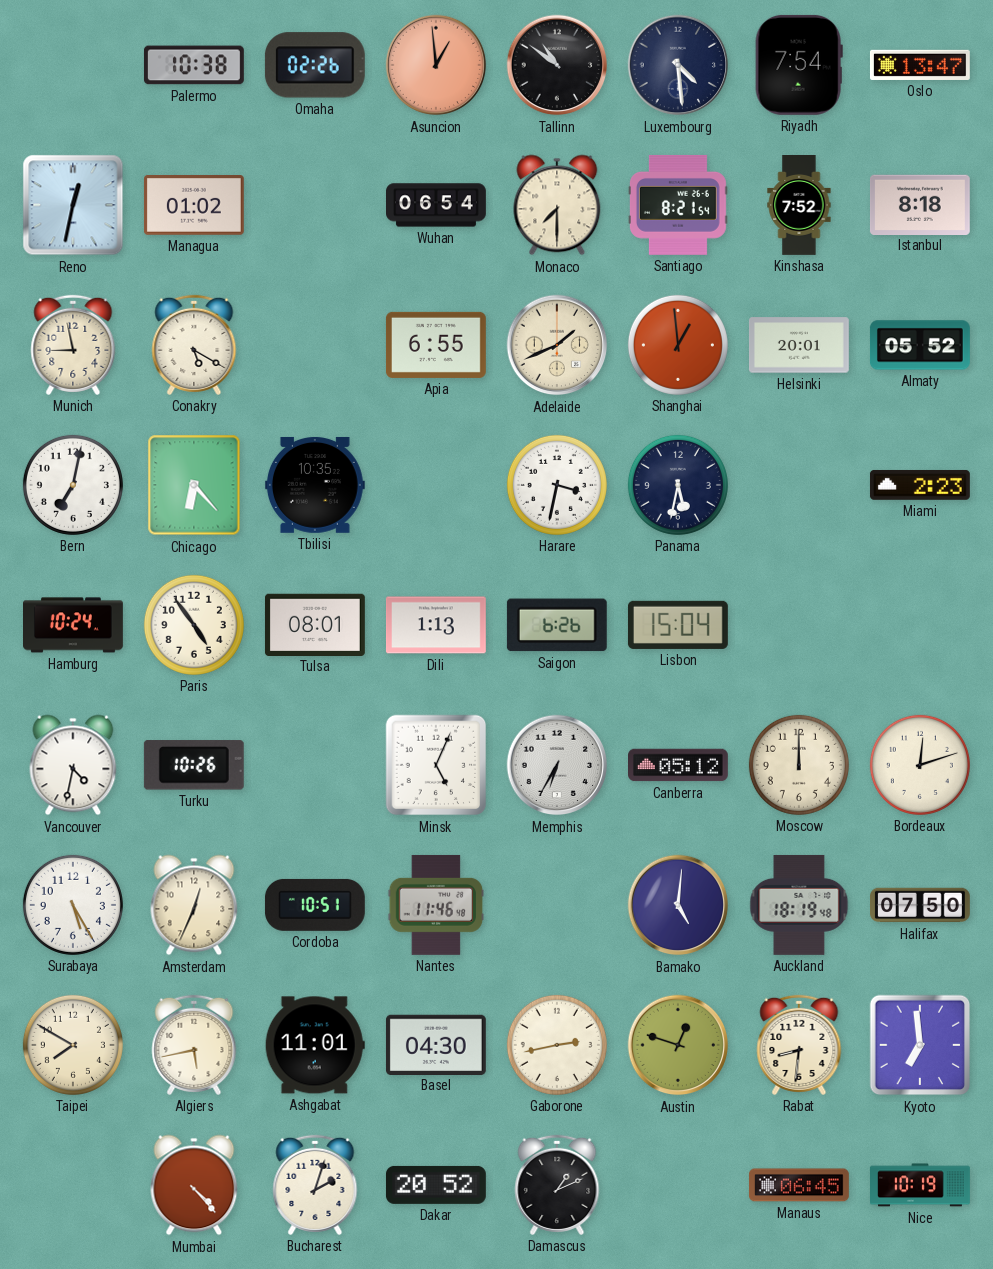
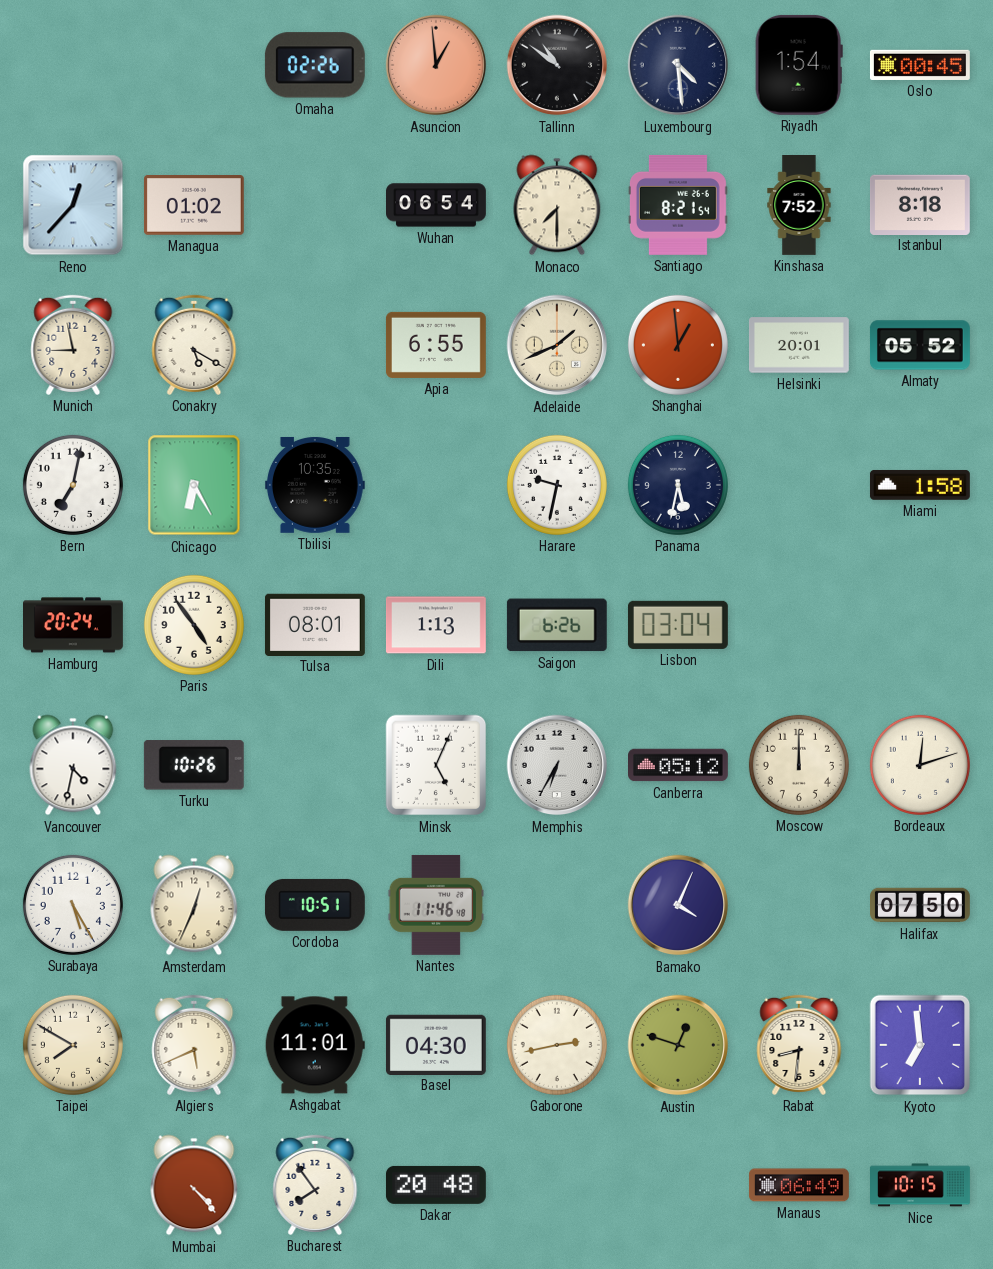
Palermo: 10:38 -> none
Riyadh: 7:54 -> 1:54
Oslo: 13:47 -> 00:45
Reno: 12:32 -> 12:37
Chicago: 6:23 -> 6:25
Harare: 3:32 -> 9:32
Miami: 2:23 -> 1:58
Hamburg: 10:24 -> 20:24
Lisbon: 15:04 -> 03:04
Bamako: 5:01 -> 4:04
Auckland: 18:19 -> none
Algiers: 5:43 -> 5:41
Bucharest: 2:03 -> 7:54
Dakar: 20:52 -> 20:48
Damascus: 1:11 -> none
Manaus: 06:45 -> 06:49
Nice: 10:19 -> 10:15
